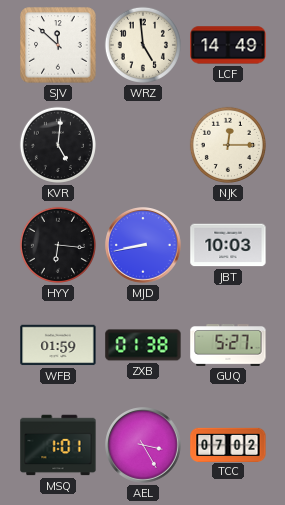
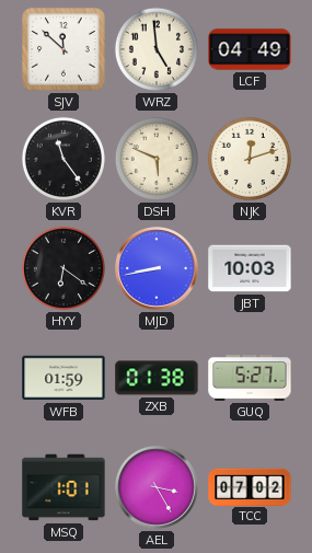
LCF: 14:49 -> 04:49
KVR: 5:01 -> 11:24
DSH: none -> 5:49
NJK: 12:15 -> 12:12
HYY: 6:16 -> 6:21
